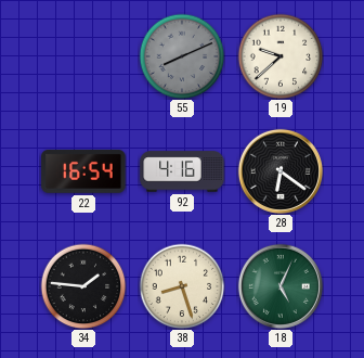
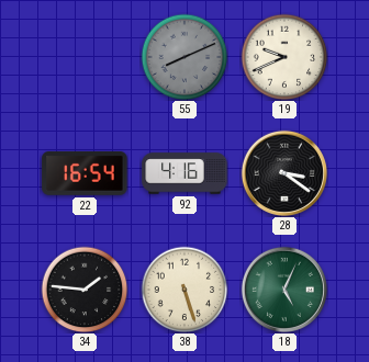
19: 9:38 -> 9:41
28: 6:21 -> 3:21
38: 8:27 -> 5:27
